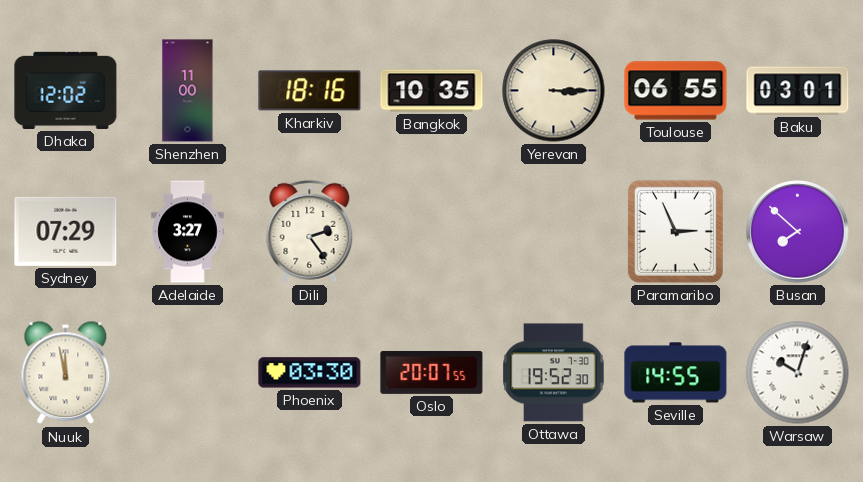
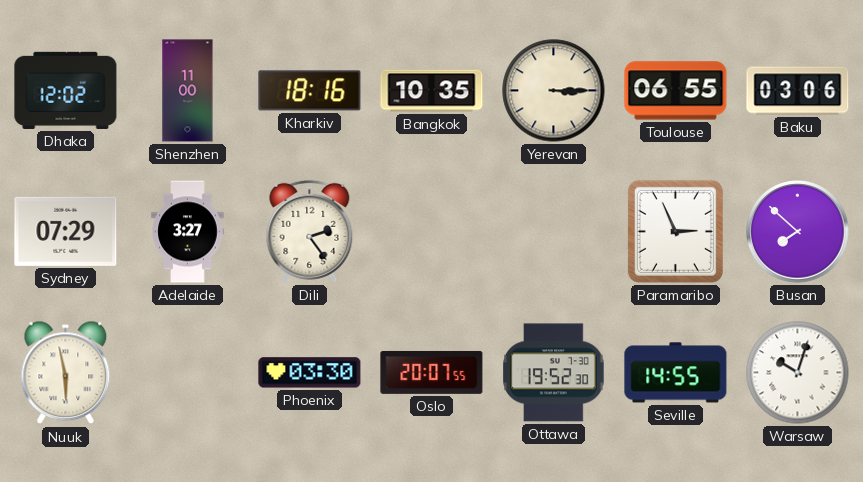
Baku: 03:01 -> 03:06
Nuuk: 11:58 -> 5:58
